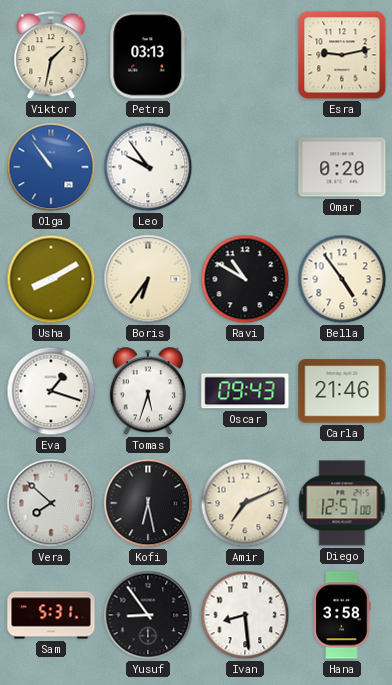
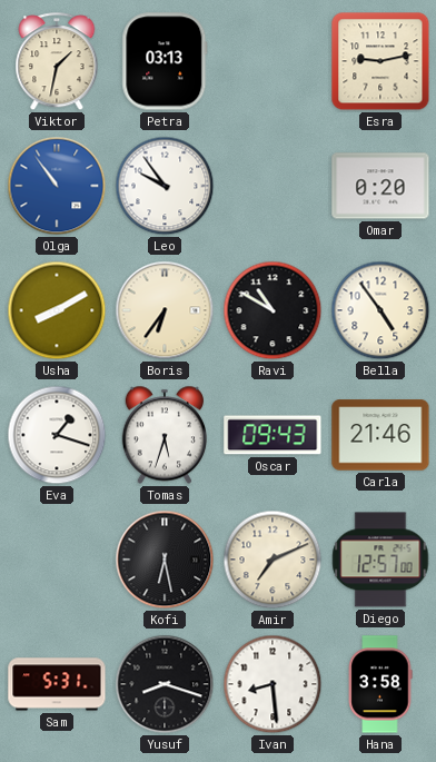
Vera: 7:52 -> none
Yusuf: 8:54 -> 8:18
